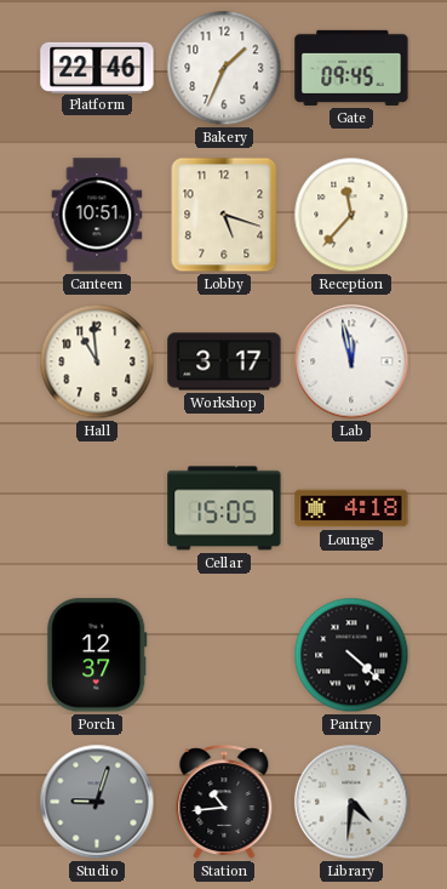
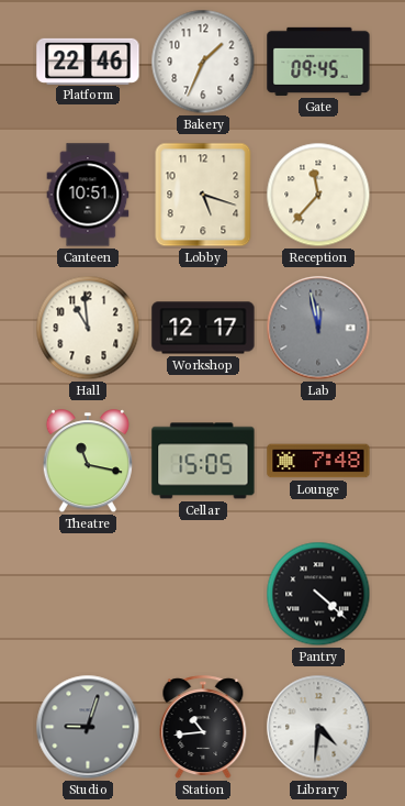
Workshop: 3:17 -> 12:17
Lab dial: white -> grey
Theatre: none -> 11:17
Lounge: 4:18 -> 7:48
Porch: 12:37 -> none
